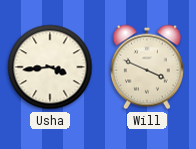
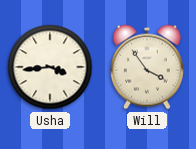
Will: 3:49 -> 3:54
